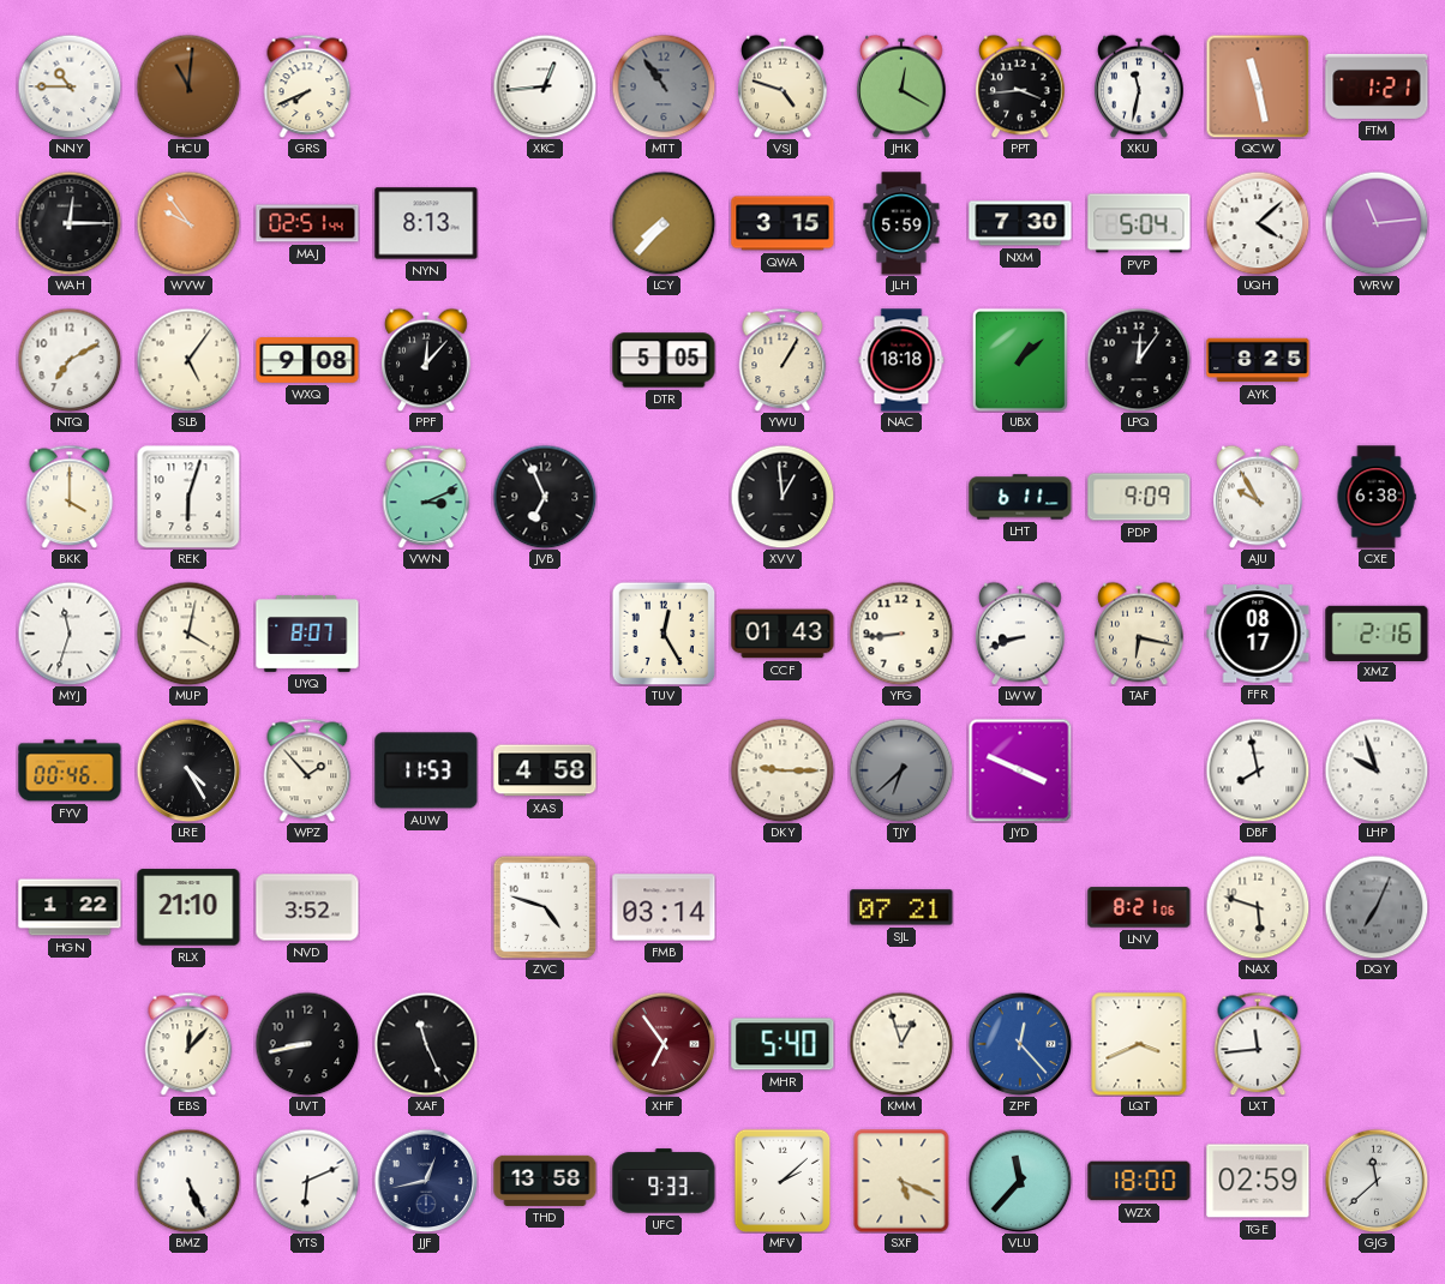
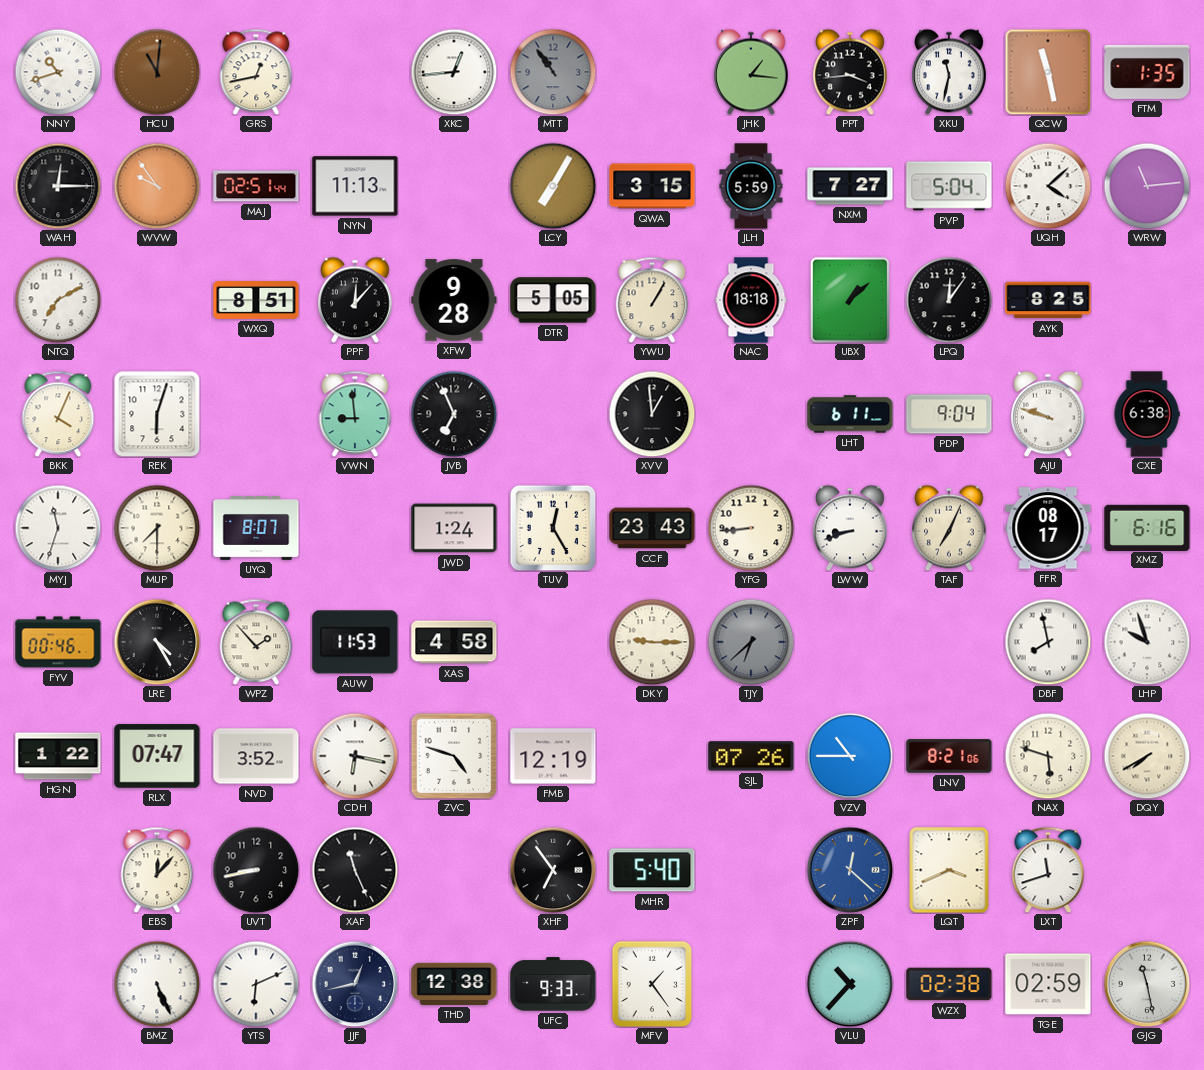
NNY: 10:45 -> 10:42
GRS: 7:41 -> 12:43
VSJ: 4:48 -> none
JHK: 12:20 -> 1:16
FTM: 1:21 -> 1:35
NYN: 8:13 -> 11:13
LCY: 7:37 -> 7:05
NXM: 7:30 -> 7:27
SLB: 5:06 -> none
WXQ: 9:08 -> 8:51
XFW: none -> 9:28
BKK: 4:00 -> 4:04
VWN: 3:11 -> 8:59
PDP: 9:09 -> 9:04
AJU: 9:55 -> 9:48
MUP: 4:02 -> 7:30
JWD: none -> 1:24
CCF: 01:43 -> 23:43
TAF: 6:17 -> 7:04
XMZ: 2:16 -> 6:16
JYD: 3:49 -> none
RLX: 21:10 -> 07:47
CDH: none -> 6:17
FMB: 03:14 -> 12:19
SJL: 07:21 -> 07:26
VZV: none -> 10:45
DQY: 7:04 -> 7:40
DQY dial: grey -> cream
XHF dial: burgundy -> black
KMM: 12:57 -> none
ZPF: 12:23 -> 12:22
LXT: 11:44 -> 11:42
THD: 13:58 -> 12:38
MFV: 2:08 -> 1:24
SXF: 5:19 -> none
VLU: 11:37 -> 10:37
WZX: 18:00 -> 02:38
GJG: 11:38 -> 11:28
